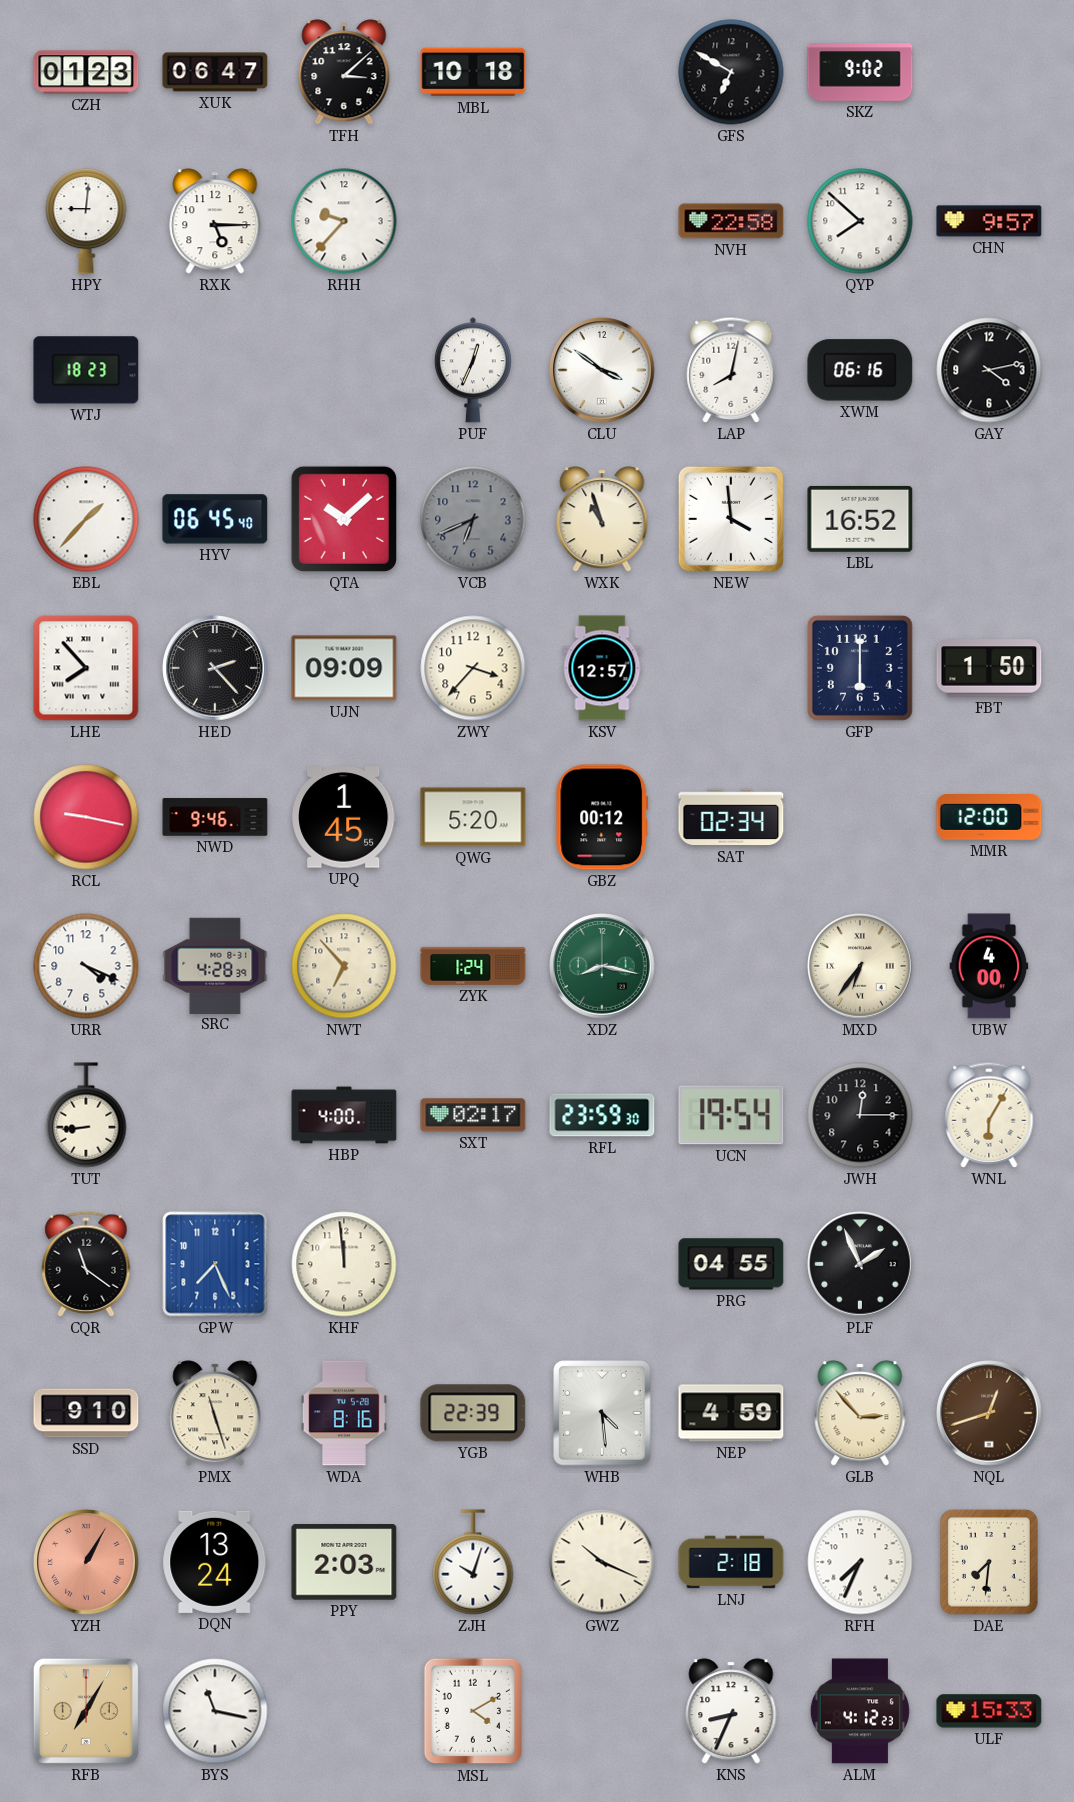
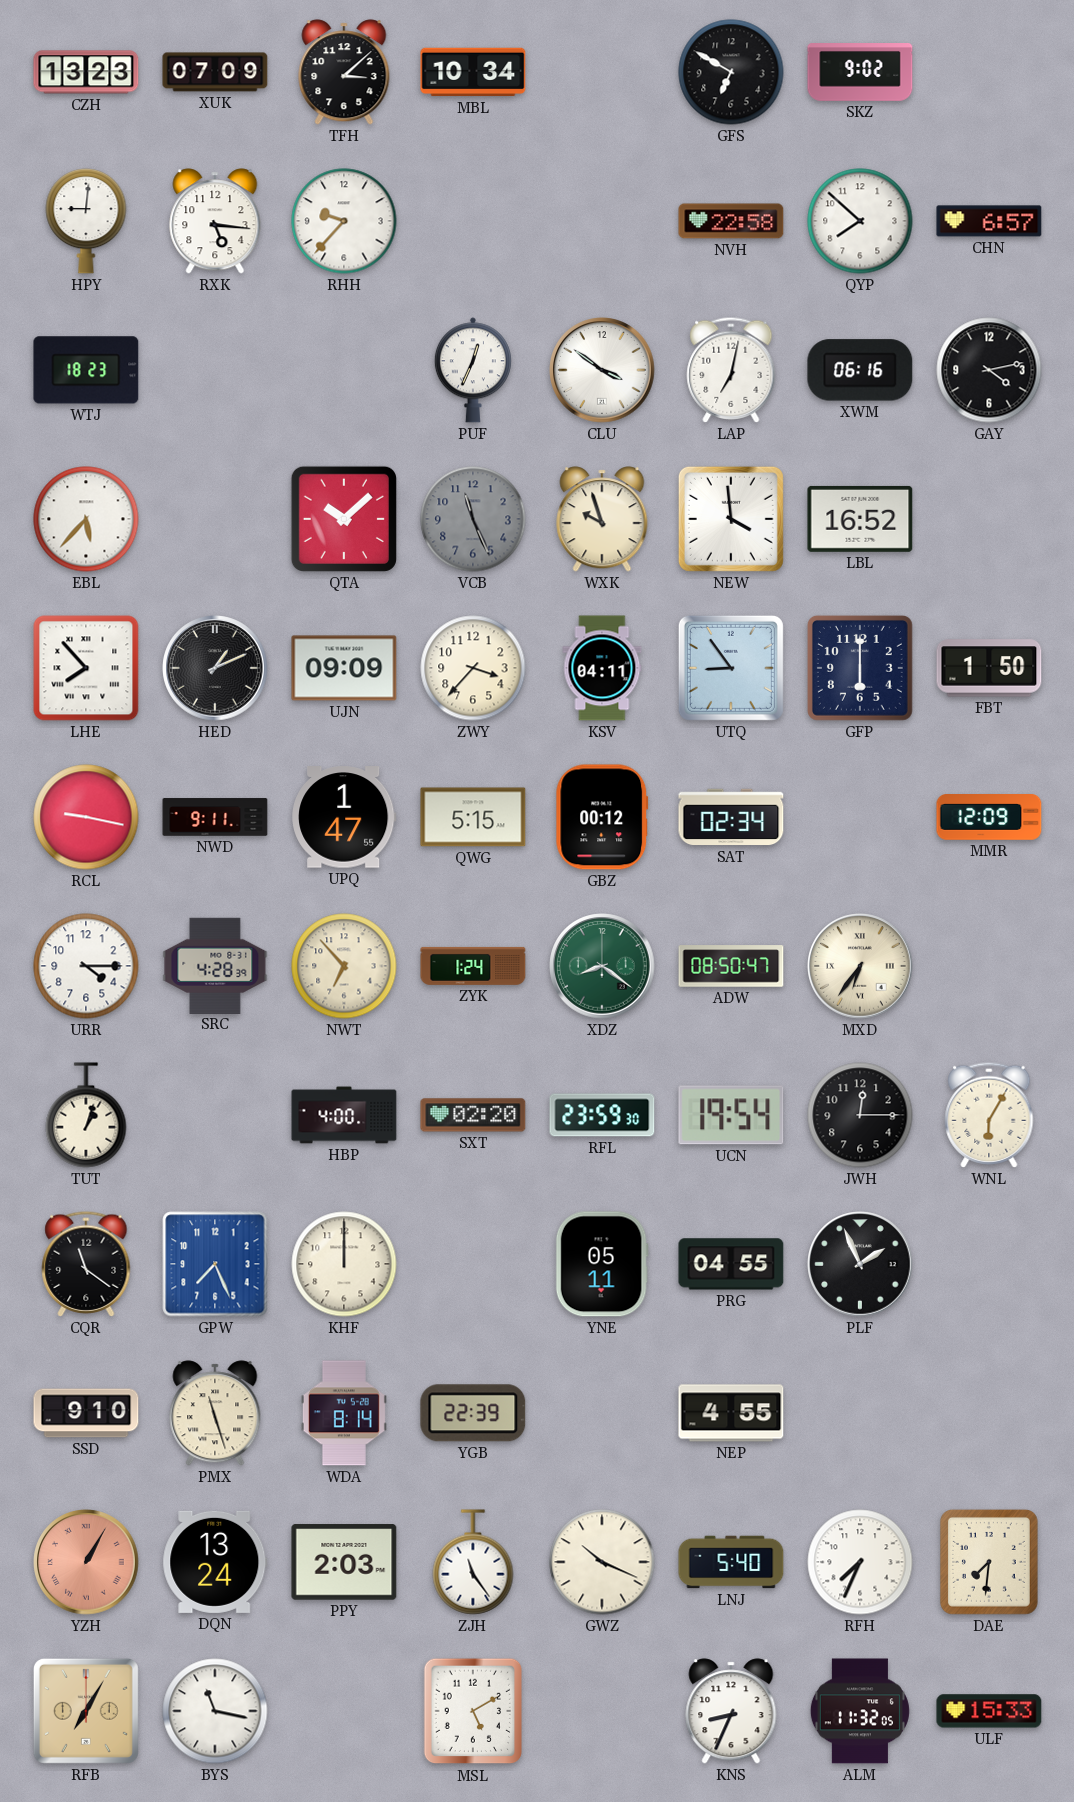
CZH: 01:23 -> 13:23
XUK: 06:47 -> 07:09
MBL: 10:18 -> 10:34
RXK: 5:15 -> 5:16
CHN: 9:57 -> 6:57
LAP: 8:02 -> 7:02
EBL: 1:37 -> 5:37
HYV: 06:45 -> none
VCB: 6:41 -> 11:26
WXK: 10:57 -> 9:57
HED: 2:23 -> 1:11
KSV: 12:57 -> 04:11
UTQ: none -> 8:54
NWD: 9:46 -> 9:11
UPQ: 1:45 -> 1:47
QWG: 5:20 -> 5:15
MMR: 12:00 -> 12:09
URR: 4:19 -> 4:15
XDZ: 8:17 -> 8:21
ADW: none -> 08:50
UBW: 4:00 -> none
TUT: 8:44 -> 1:03
SXT: 02:17 -> 02:20
KHF: 11:59 -> 12:00
YNE: none -> 05:11
WDA: 8:16 -> 8:14
WHB: 4:29 -> none
NEP: 4:59 -> 4:55
GLB: 2:53 -> none
NQL: 12:42 -> none
ZJH: 10:03 -> 11:24
LNJ: 2:18 -> 5:40
MSL: 4:10 -> 5:10
ALM: 4:12 -> 11:32
